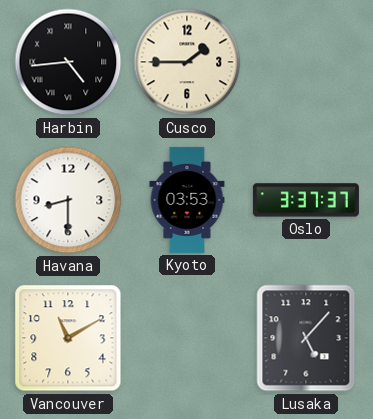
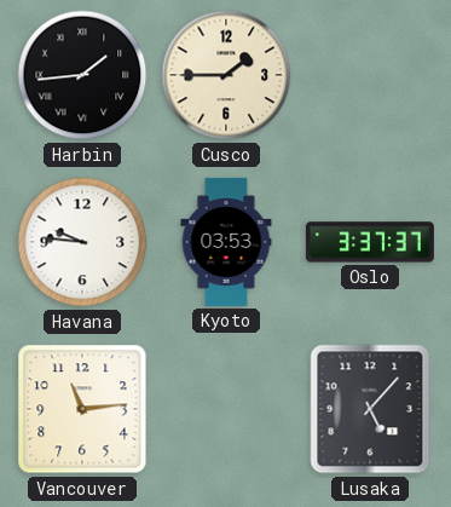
Harbin: 4:44 -> 1:44
Havana: 8:30 -> 9:46
Vancouver: 11:10 -> 11:14
